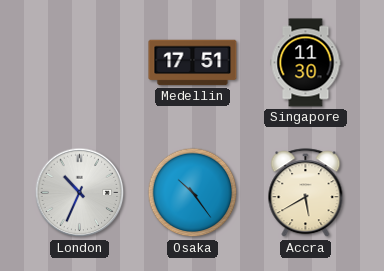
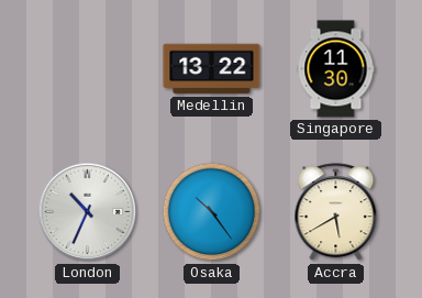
Medellin: 17:51 -> 13:22
